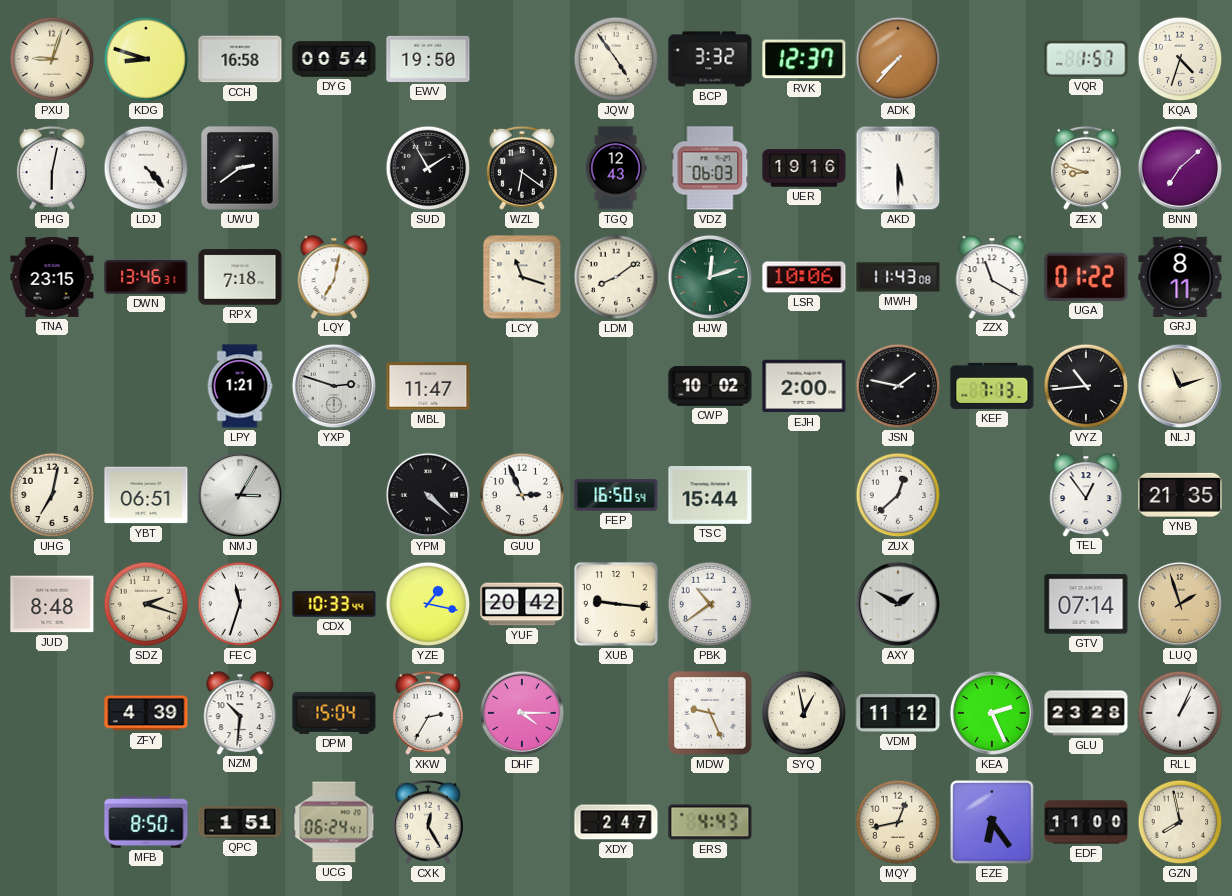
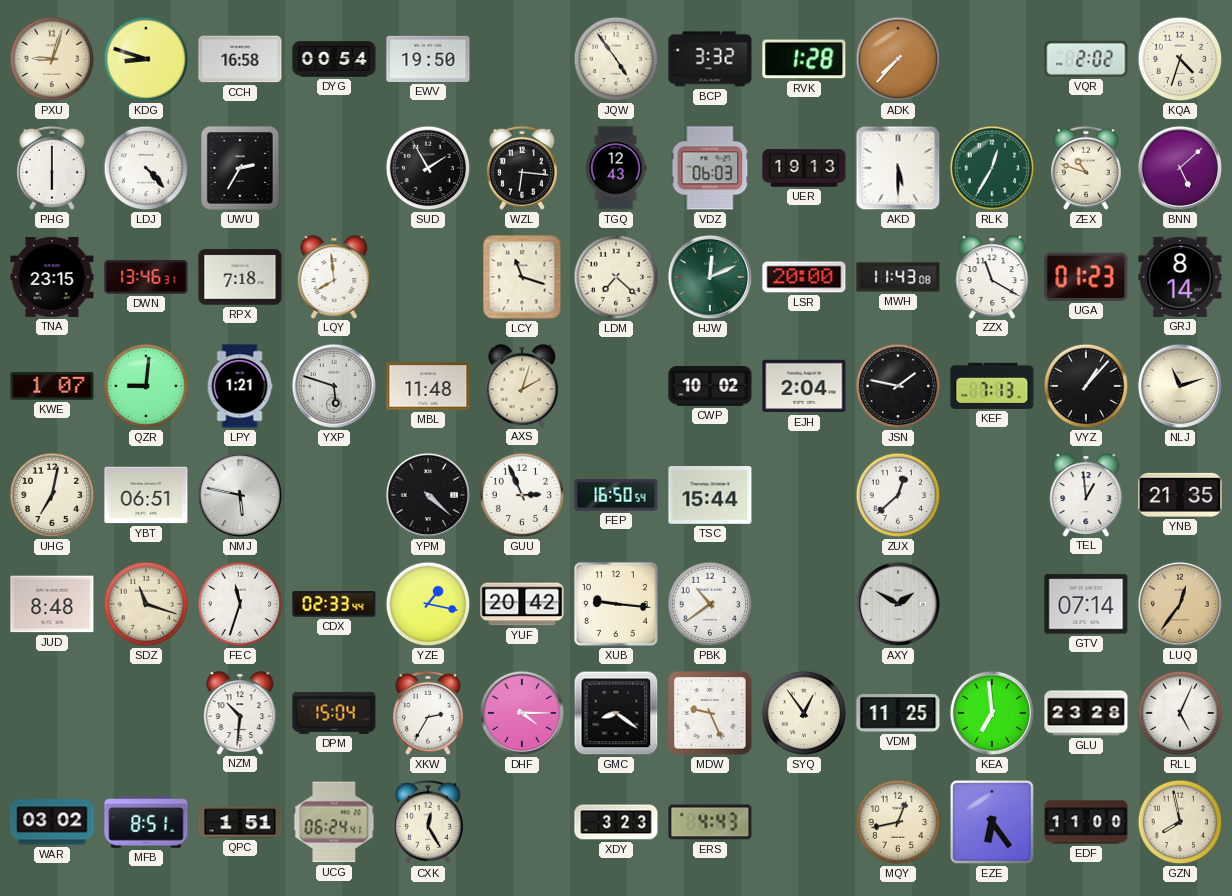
RVK: 12:37 -> 1:28
VQR: 1:57 -> 2:02
PHG: 6:02 -> 6:00
UWU: 2:39 -> 2:35
WZL: 6:21 -> 6:16
UER: 19:16 -> 19:13
RLK: none -> 12:35
ZEX: 8:48 -> 10:48
BNN: 7:08 -> 5:08
LQY: 7:02 -> 7:59
LDM: 8:09 -> 7:22
HJW: 12:12 -> 12:11
LSR: 10:06 -> 20:00
UGA: 01:22 -> 01:23
GRJ: 8:11 -> 8:14
KWE: none -> 1:07
QZR: none -> 9:01
YXP: 2:48 -> 5:48
MBL: 11:47 -> 11:48
AXS: none -> 2:03
EJH: 2:00 -> 2:04
VYZ: 10:44 -> 1:07
NMJ: 3:05 -> 5:47
TEL: 12:54 -> 12:59
SDZ: 2:18 -> 11:18
CDX: 10:33 -> 02:33
LUQ: 1:57 -> 12:36
ZFY: 4:39 -> none
GMC: none -> 8:21
SYQ: 12:58 -> 12:54
VDM: 11:12 -> 11:25
KEA: 2:26 -> 6:59
RLL: 1:04 -> 5:04
WAR: none -> 03:02
MFB: 8:50 -> 8:51
XDY: 2:47 -> 3:23
